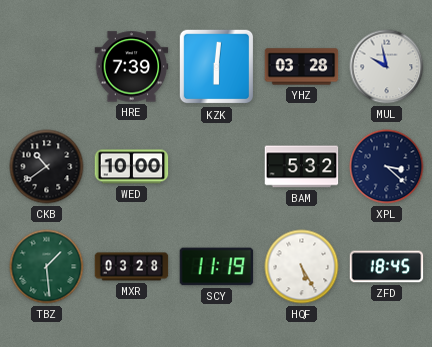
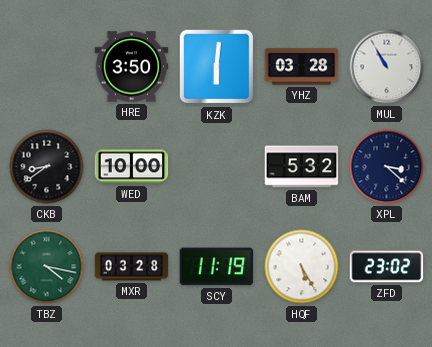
HRE: 7:39 -> 3:50
MUL: 9:58 -> 10:55
CKB: 10:39 -> 8:39
TBZ: 1:29 -> 4:17
ZFD: 18:45 -> 23:02
